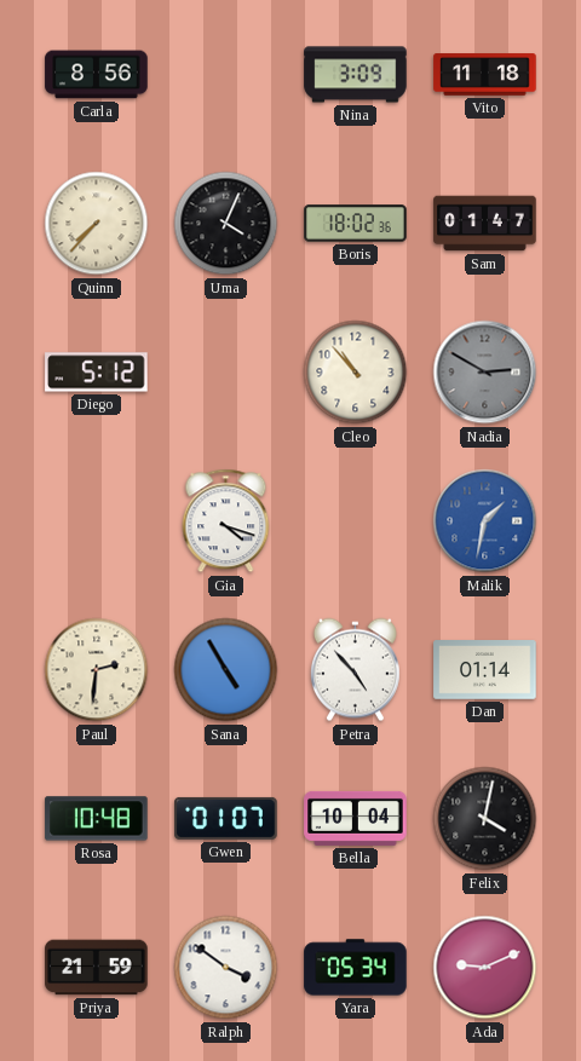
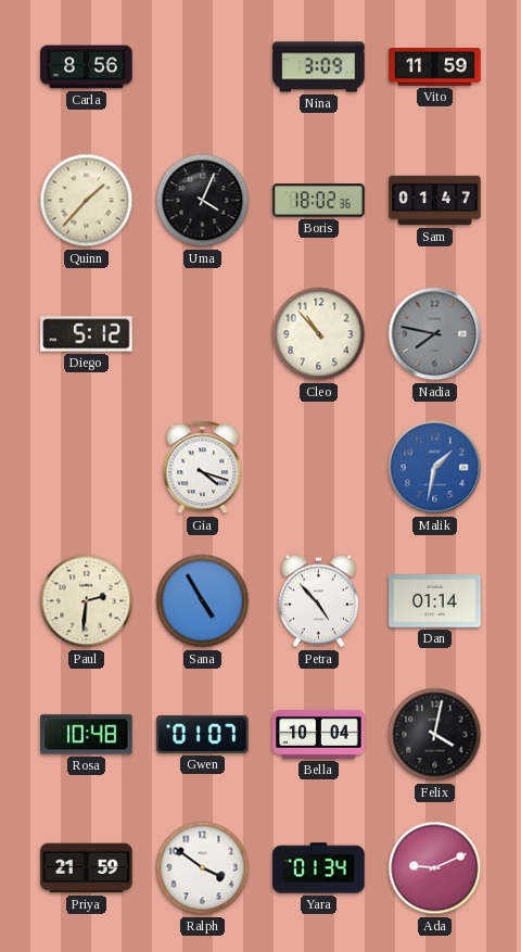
Vito: 11:18 -> 11:59
Quinn: 7:37 -> 1:37
Nadia: 2:50 -> 7:47
Yara: 05:34 -> 01:34
